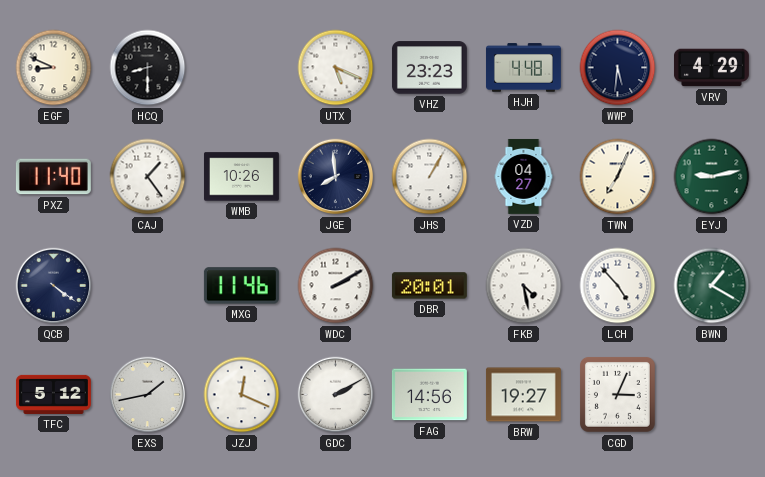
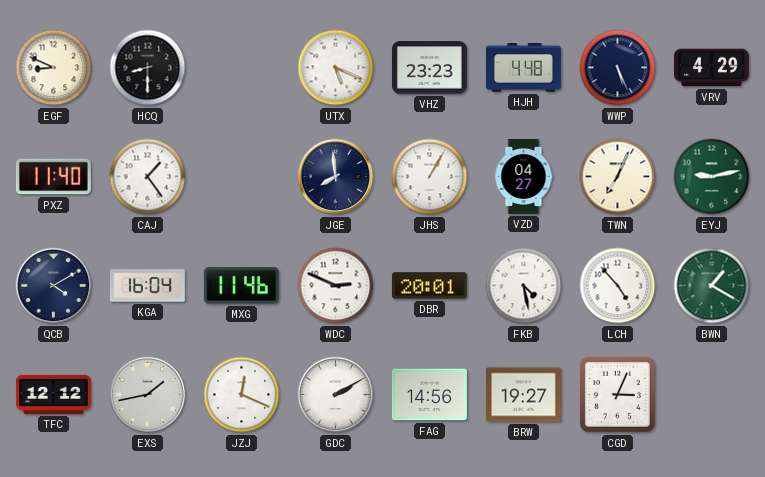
WWP: 5:31 -> 5:26
WMB: 10:26 -> none
QCB: 4:21 -> 4:10
KGA: none -> 16:04
WDC: 2:10 -> 2:49
TFC: 5:12 -> 12:12
